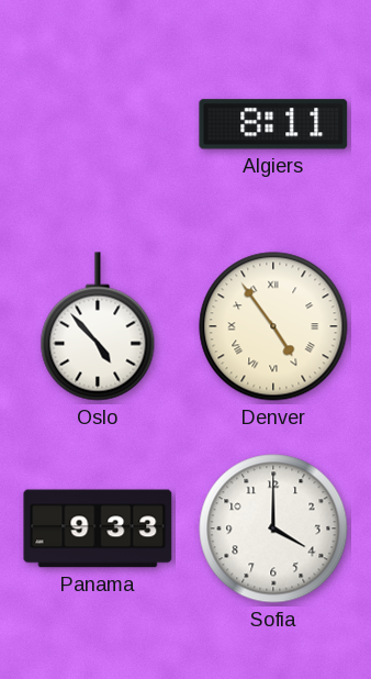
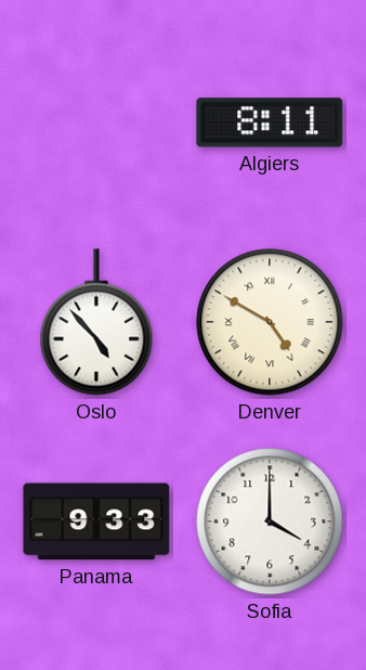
Denver: 4:54 -> 4:50
